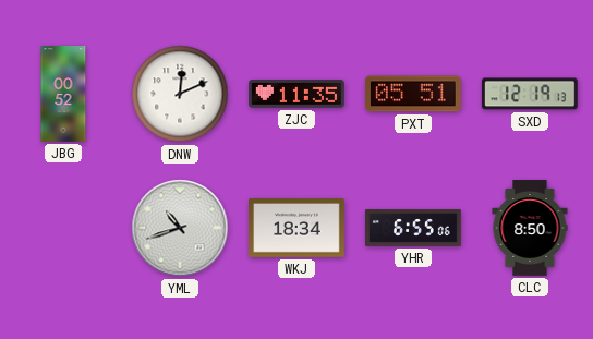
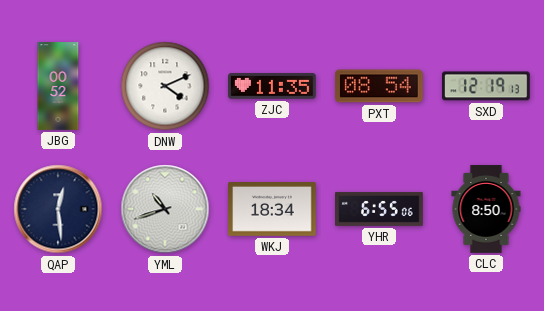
DNW: 12:11 -> 4:11
PXT: 05:51 -> 08:54
QAP: none -> 12:29
